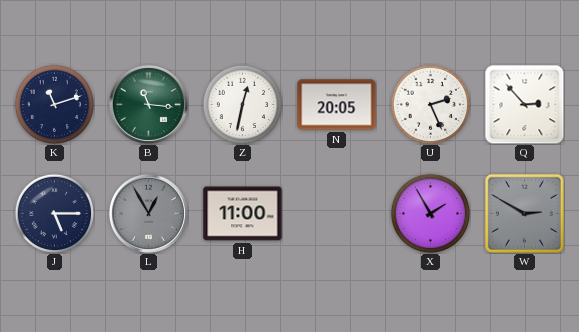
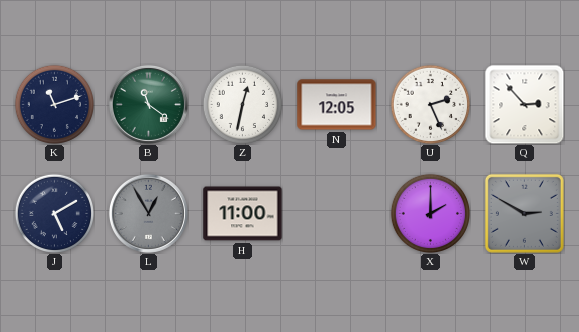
B: 11:16 -> 11:21
N: 20:05 -> 12:05
J: 5:15 -> 5:10
X: 1:55 -> 2:00
